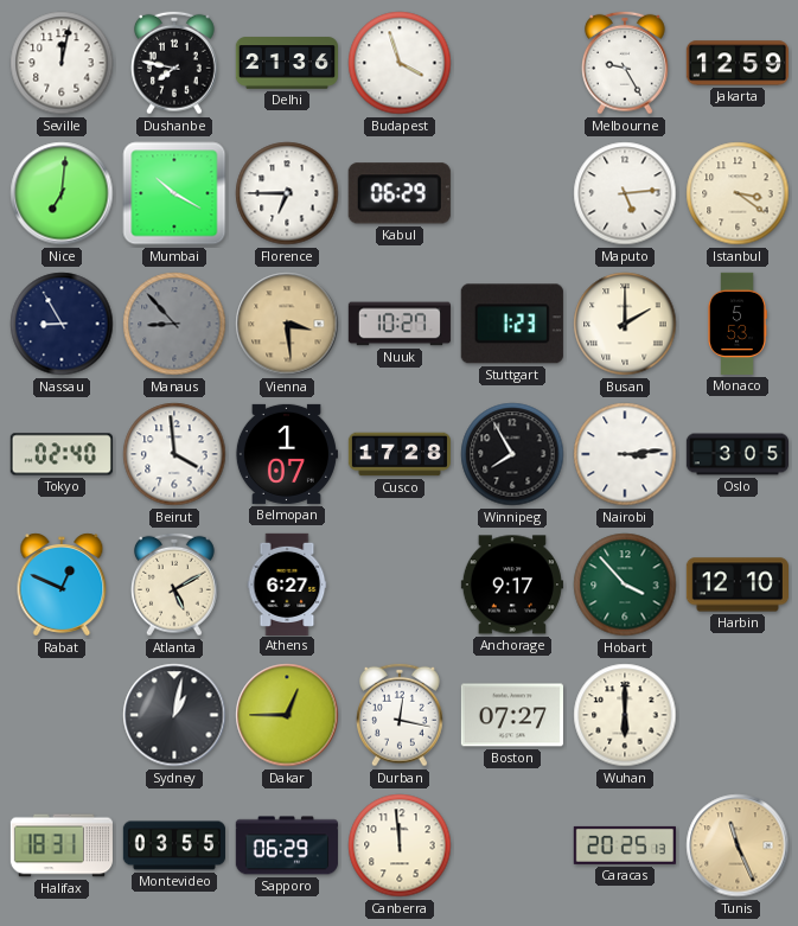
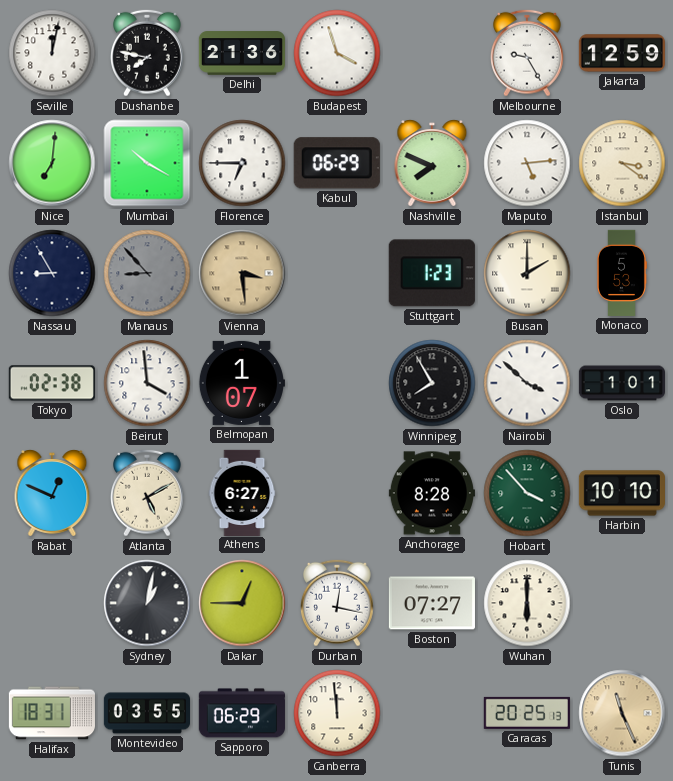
Nashville: none -> 7:49
Nuuk: 10:27 -> none
Tokyo: 02:40 -> 02:38
Cusco: 17:28 -> none
Nairobi: 3:14 -> 3:52
Oslo: 3:05 -> 1:01
Anchorage: 9:17 -> 8:28
Harbin: 12:10 -> 10:10
